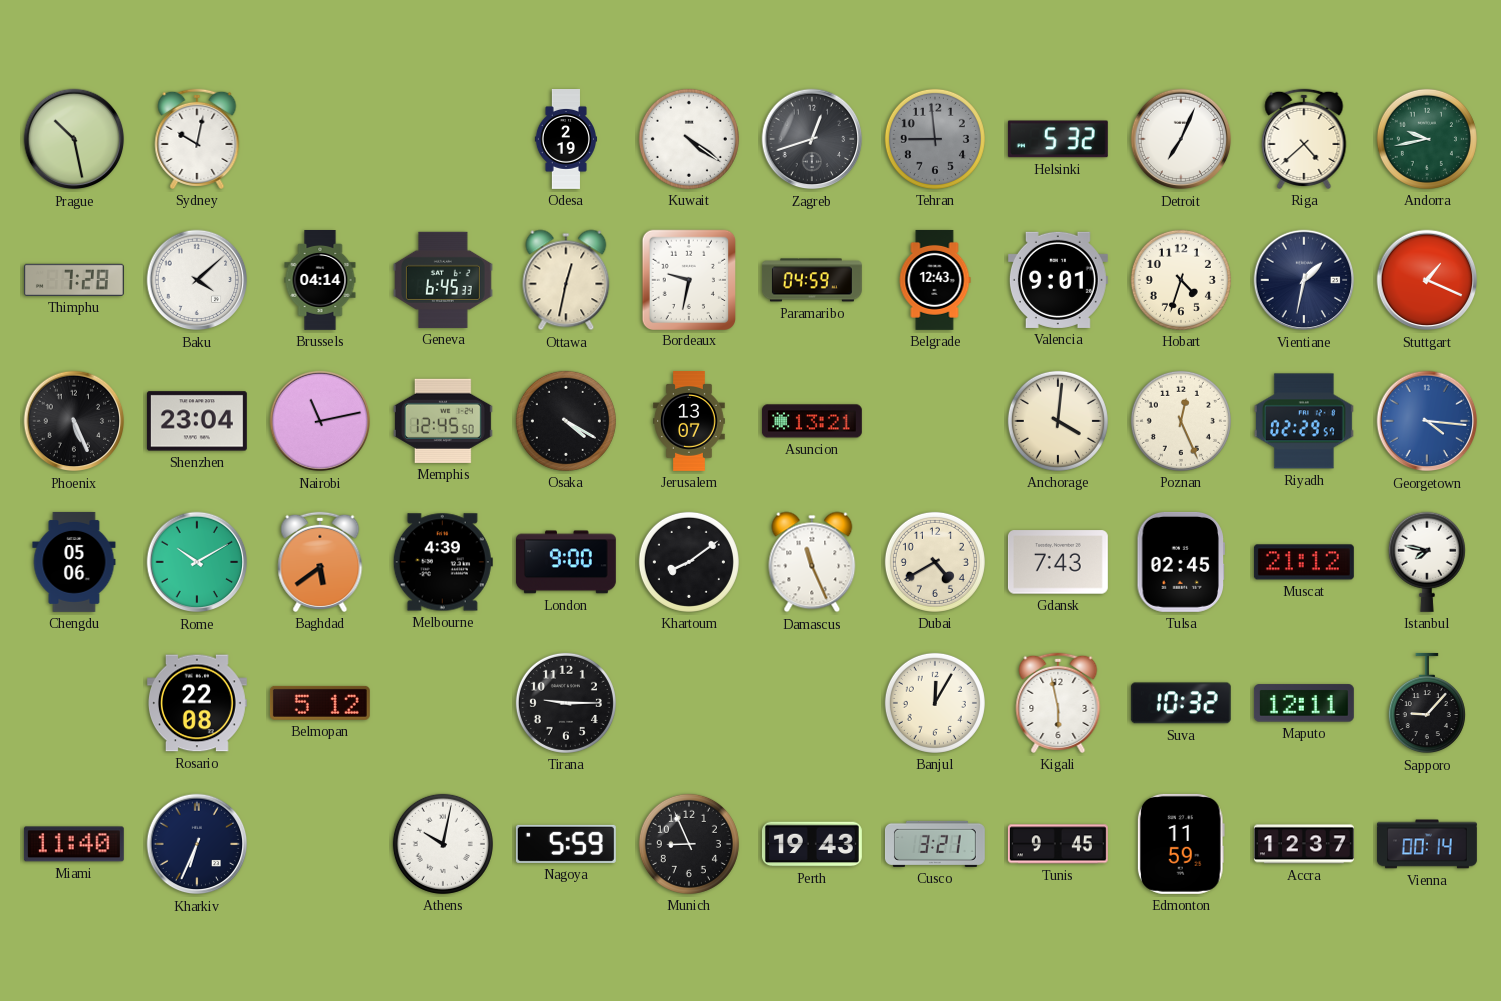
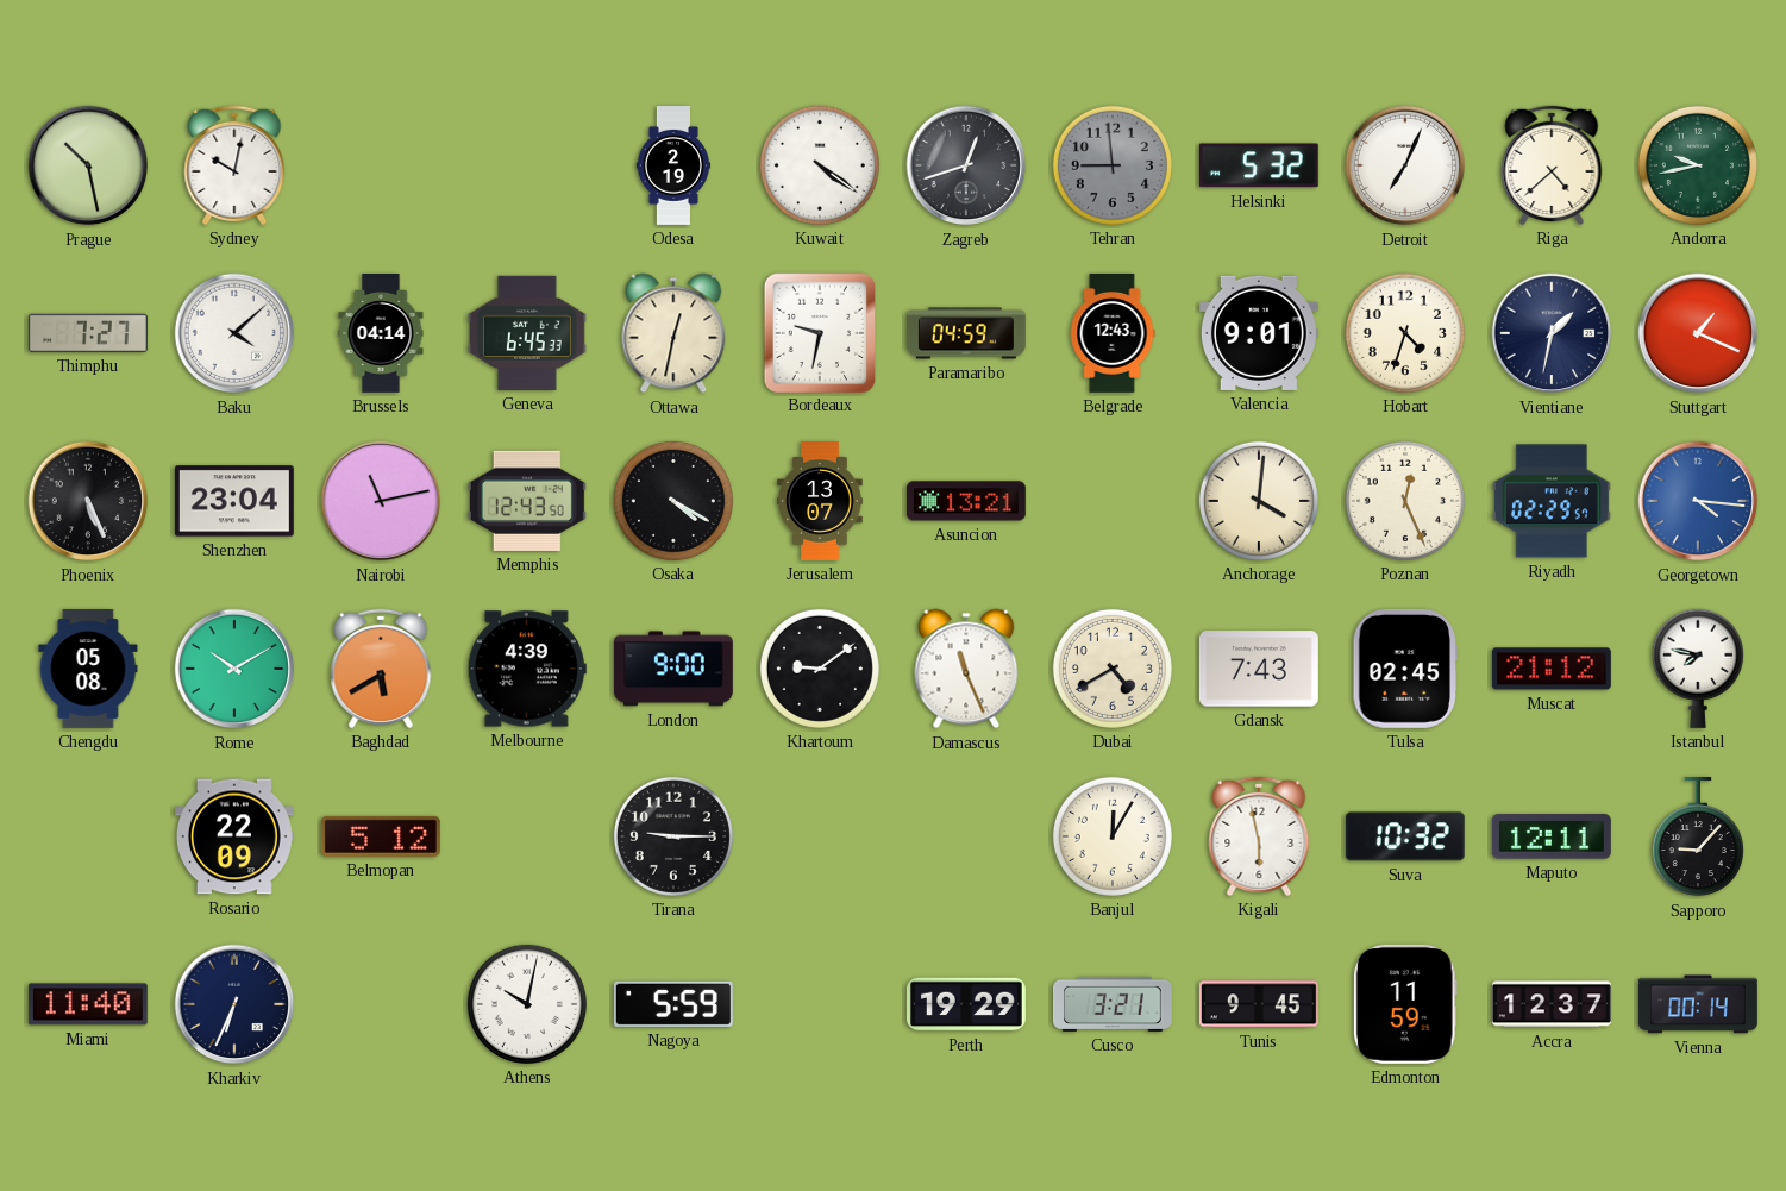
Thimphu: 7:28 -> 7:27
Memphis: 12:45 -> 12:43
Chengdu: 05:06 -> 05:08
Baghdad: 5:39 -> 5:40
Khartoum: 8:09 -> 9:09
Rosario: 22:08 -> 22:09
Munich: 8:56 -> none
Perth: 19:43 -> 19:29
